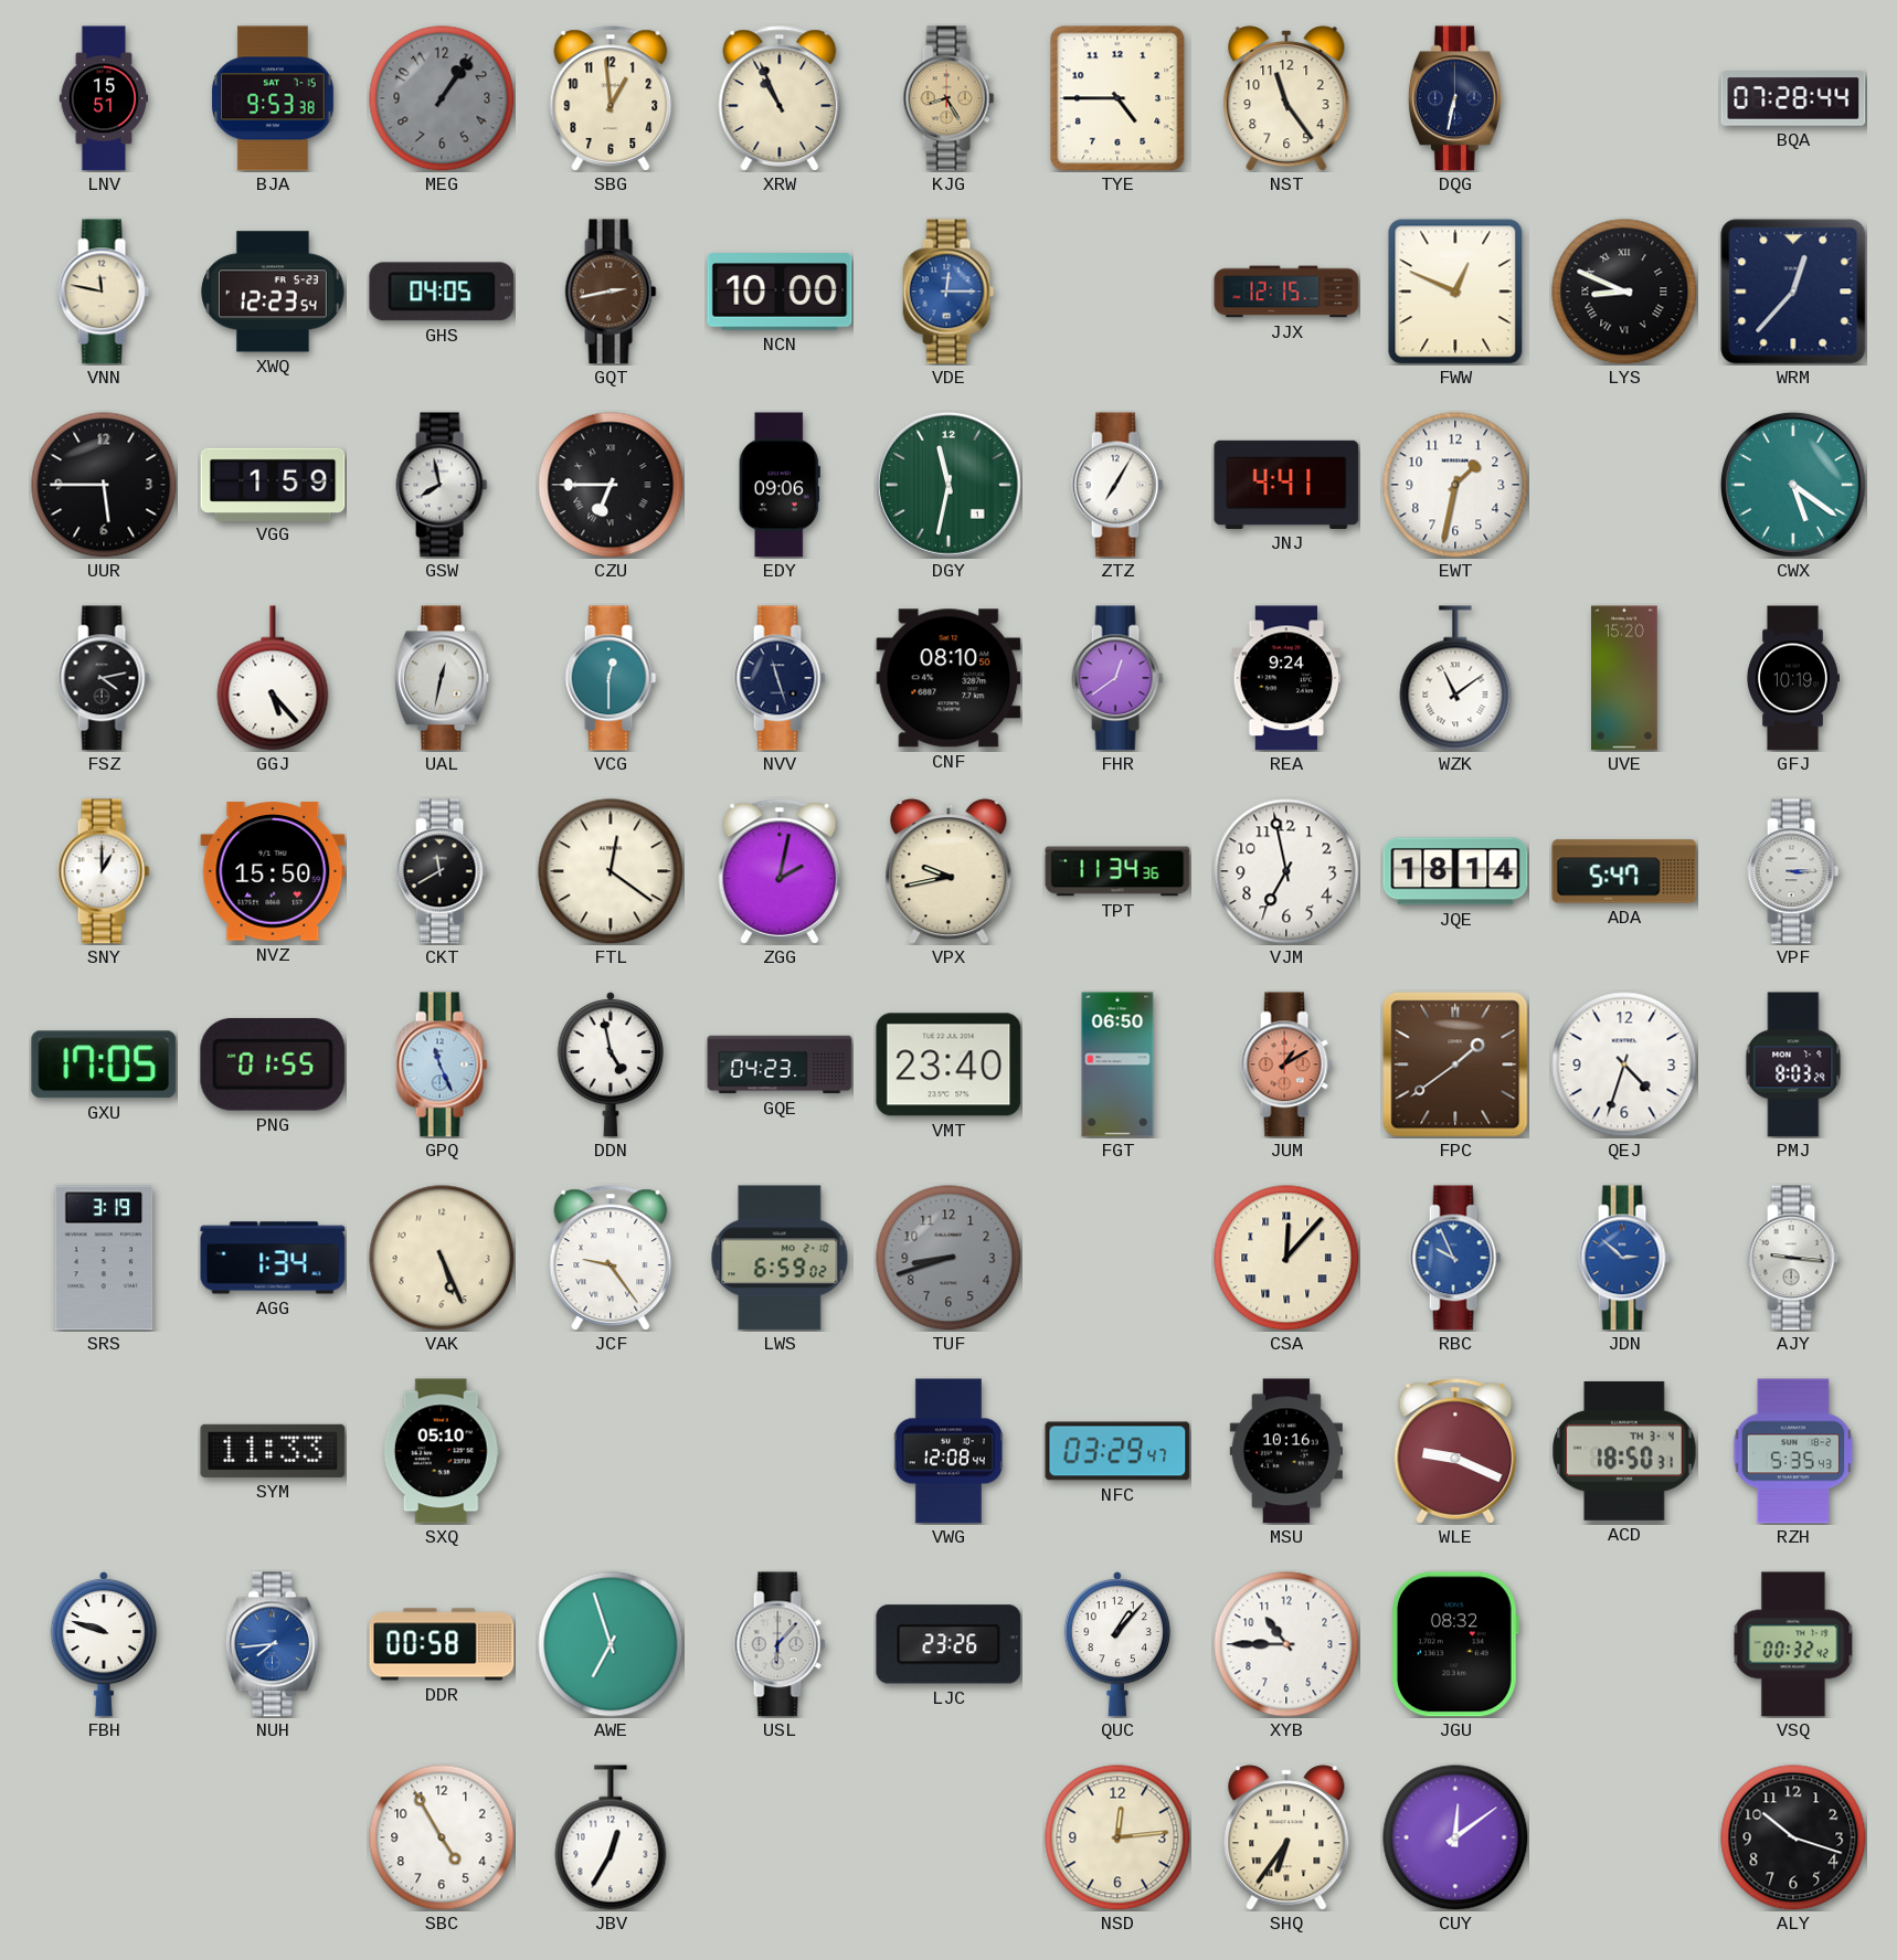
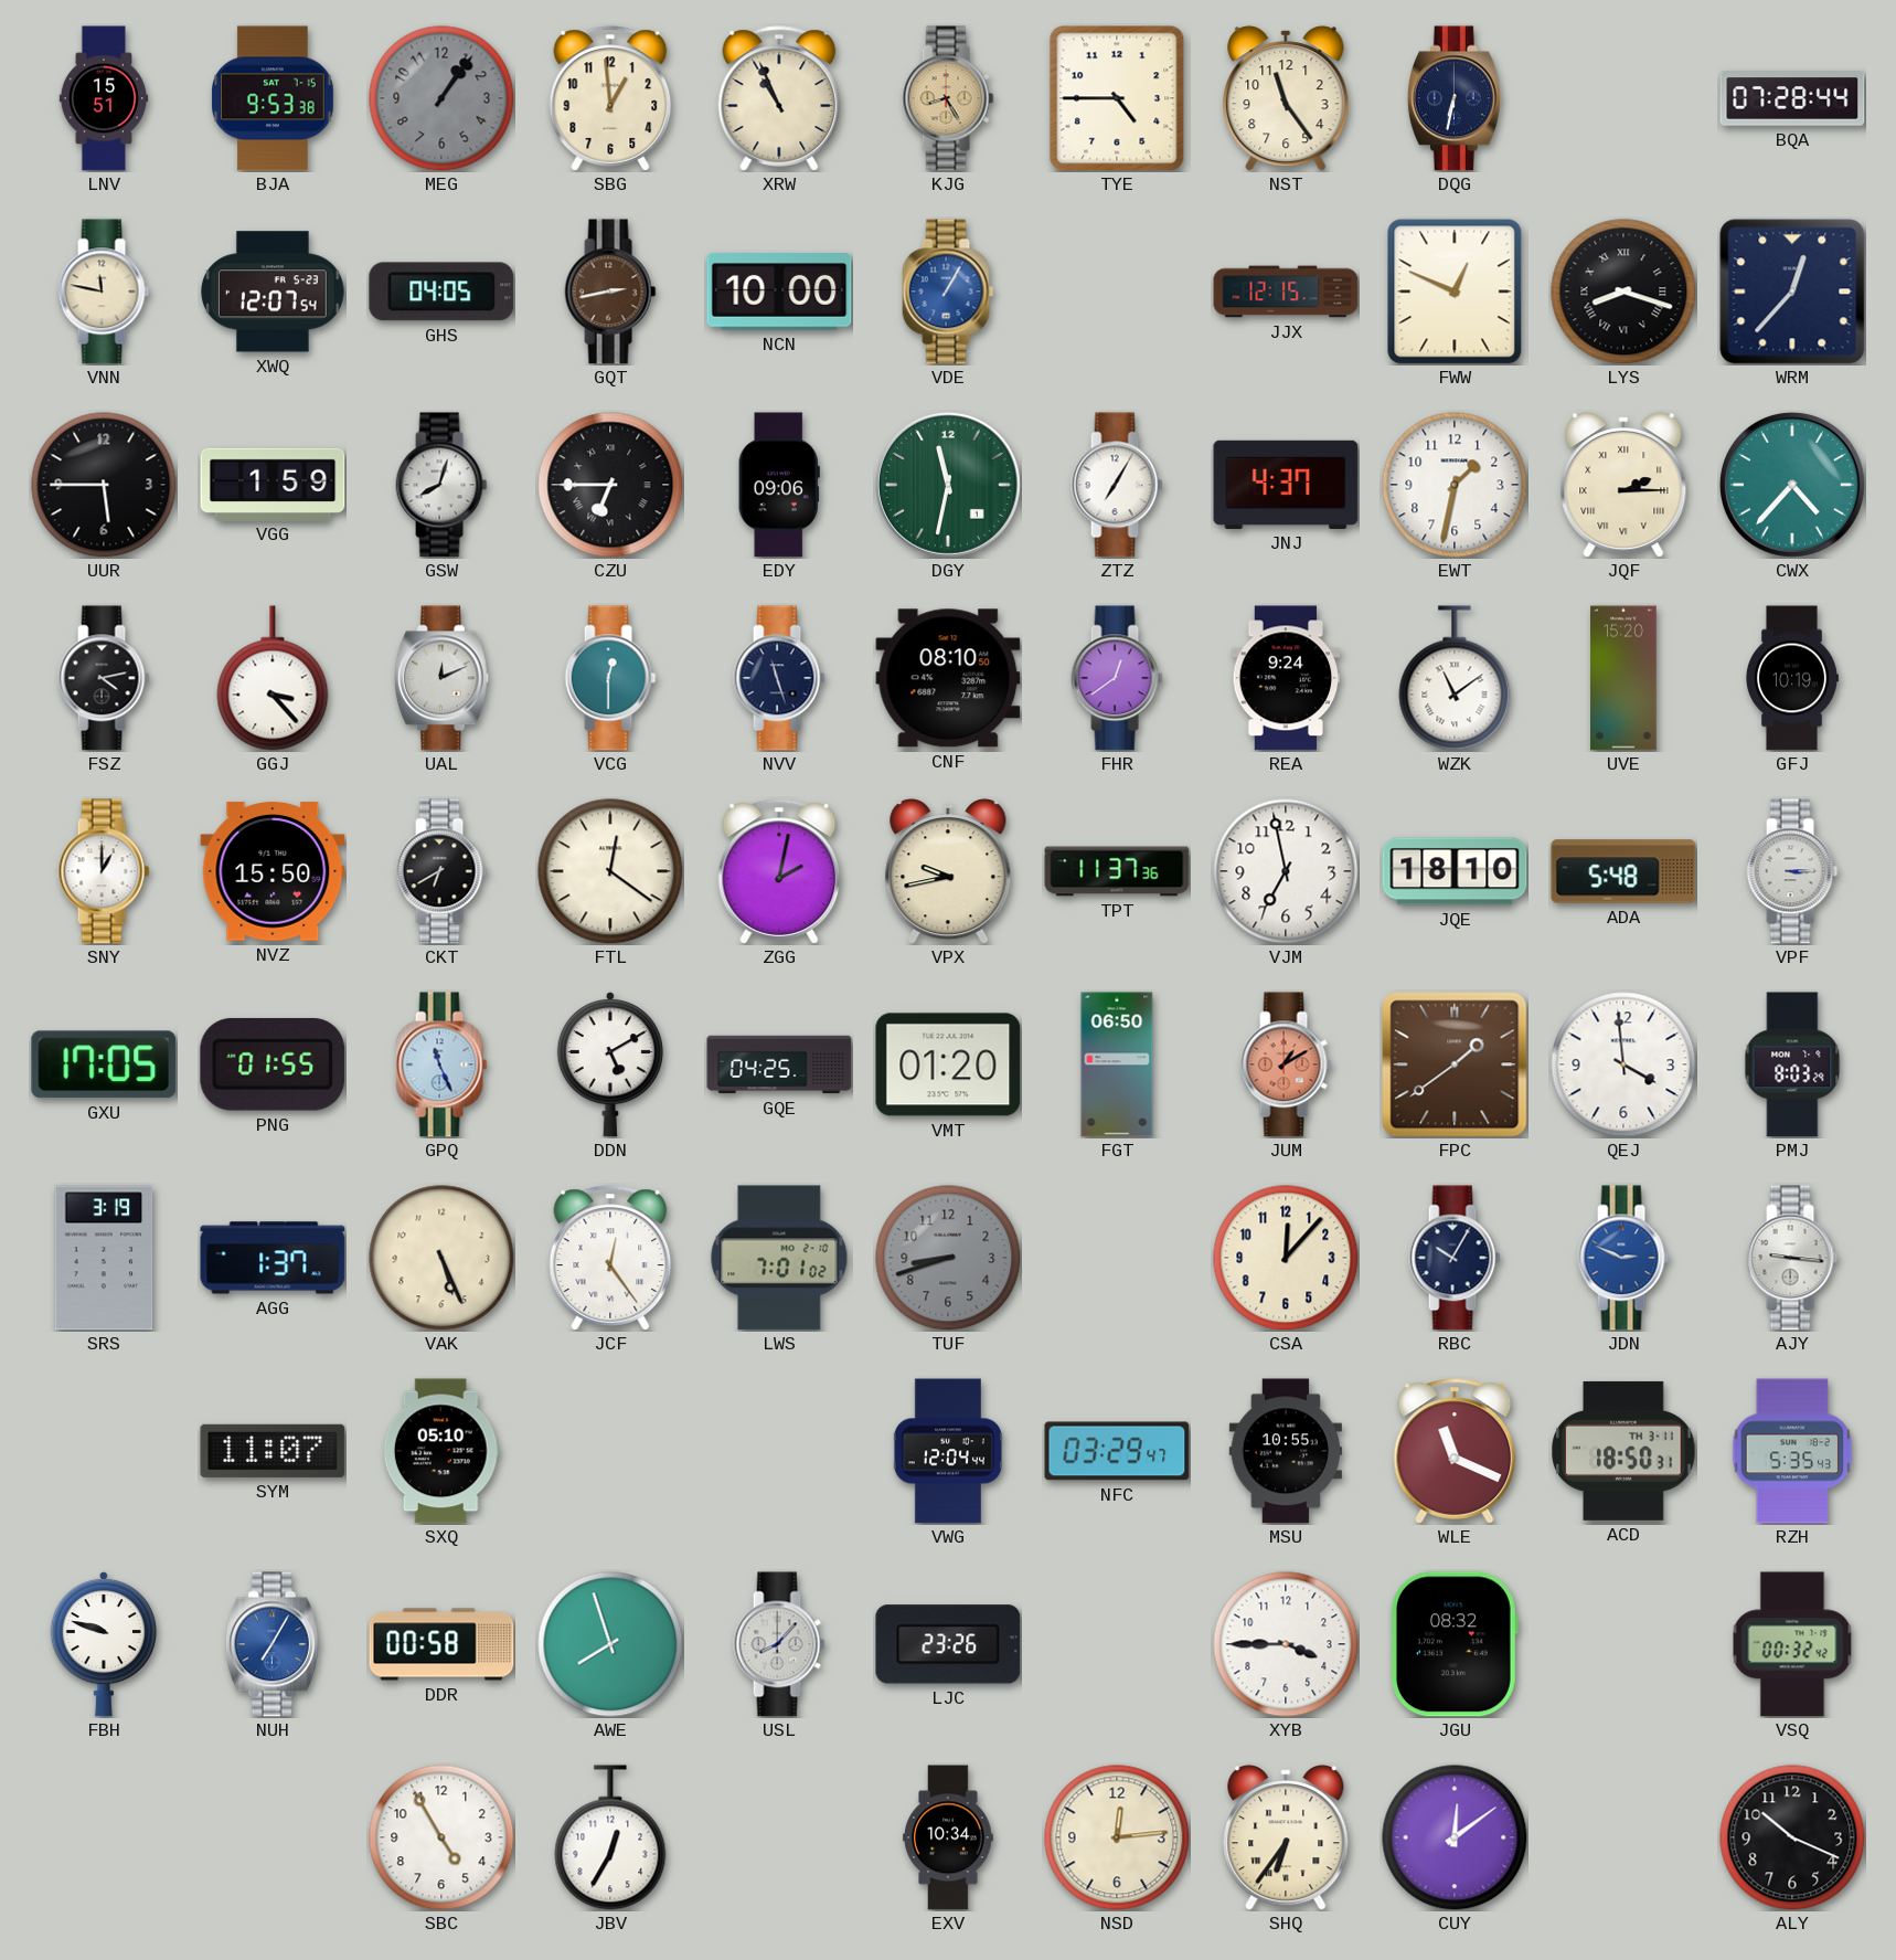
XWQ: 12:23 -> 12:07
VDE: 12:15 -> 1:05
LYS: 8:49 -> 8:18
GSW: 7:58 -> 8:03
JNJ: 4:41 -> 4:37
JQF: none -> 2:15
CWX: 5:21 -> 4:37
GGJ: 5:23 -> 3:23
UAL: 12:32 -> 12:11
CKT: 11:40 -> 6:40
TPT: 11:34 -> 11:37
JQE: 18:14 -> 18:10
ADA: 5:47 -> 5:48
DDN: 4:58 -> 5:10
GQE: 04:23 -> 04:25
VMT: 23:40 -> 01:20
QEJ: 4:33 -> 3:59
AGG: 1:34 -> 1:37
JCF: 9:24 -> 12:24
LWS: 6:59 -> 7:01
CSA numerals: Roman -> Arabic
RBC: 9:56 -> 10:05
RBC dial: blue -> navy
JDN: 2:52 -> 2:49
SYM: 11:33 -> 11:07
VWG: 12:08 -> 12:04
MSU: 10:16 -> 10:55
WLE: 9:19 -> 11:19
ACD date: TH 3-4 -> TH 3-11
NUH: 7:44 -> 7:05
AWE: 6:57 -> 7:57
USL: 6:07 -> 8:07
QUC: 1:07 -> none
XYB: 10:45 -> 3:45
EXV: none -> 10:34
ALY: 10:18 -> 10:19
